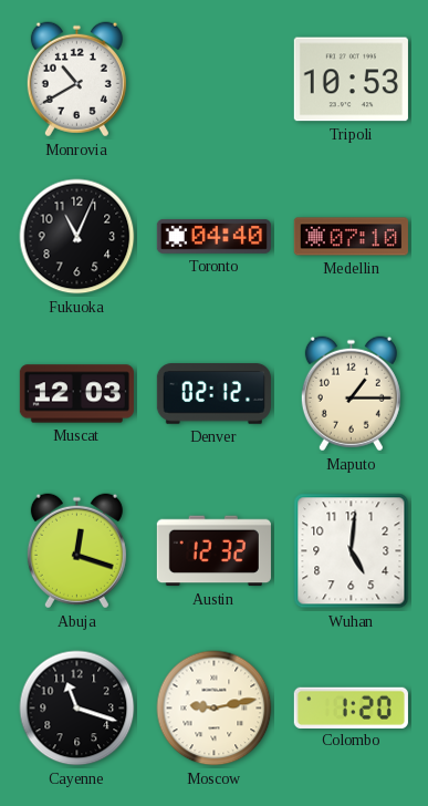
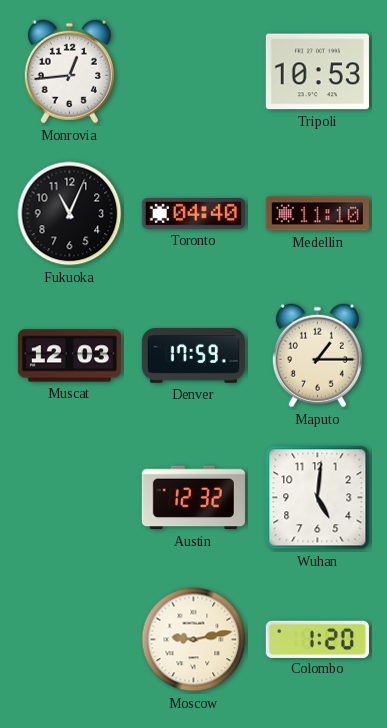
Monrovia: 10:40 -> 12:44
Medellin: 07:10 -> 11:10
Denver: 02:12 -> 17:59
Abuja: 12:18 -> none
Cayenne: 11:18 -> none
